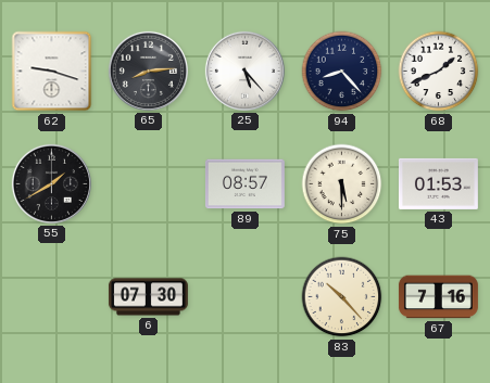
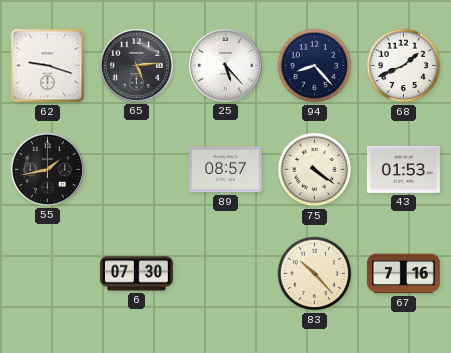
65: 8:14 -> 5:14
55: 1:40 -> 1:43
75: 5:30 -> 4:21
